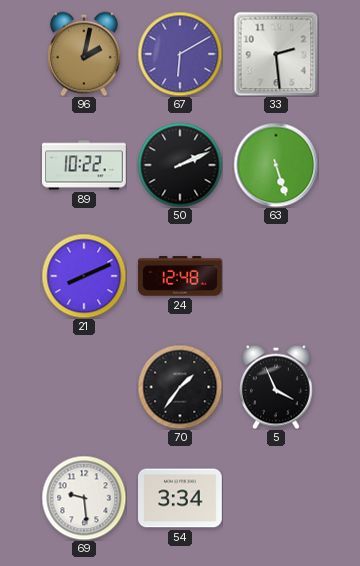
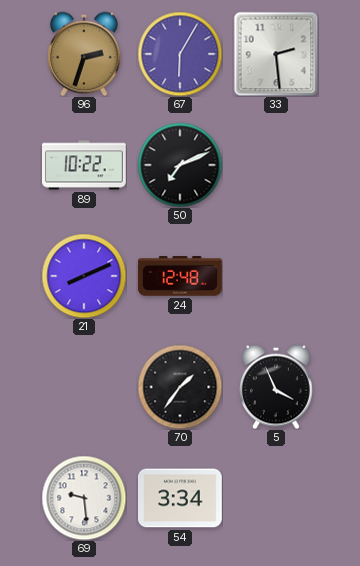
96: 2:02 -> 2:33
67: 6:10 -> 6:05
50: 2:11 -> 7:11
63: 5:27 -> none
